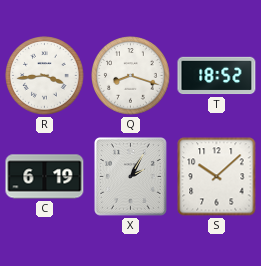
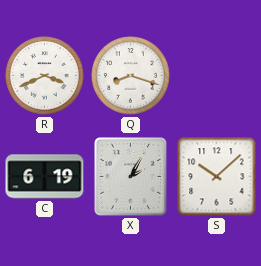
R: 3:44 -> 3:41
T: 18:52 -> none
